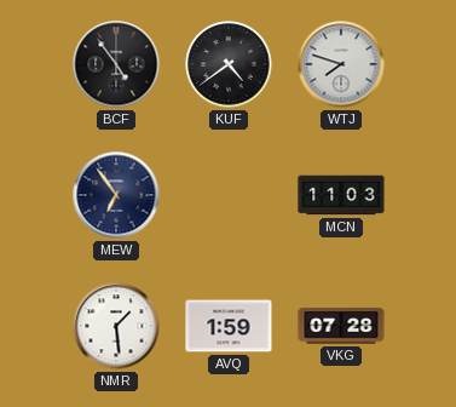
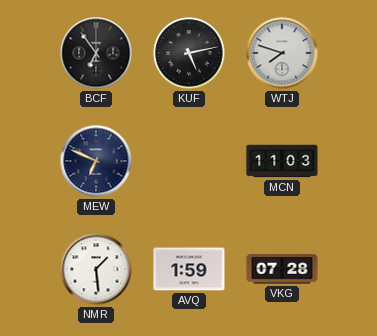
BCF: 4:54 -> 6:54
KUF: 4:39 -> 5:13
MEW: 6:54 -> 6:49
